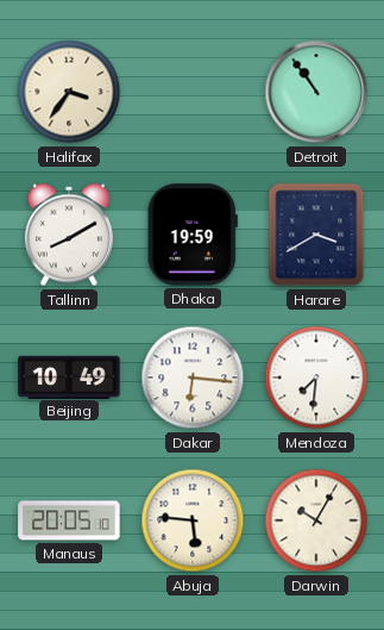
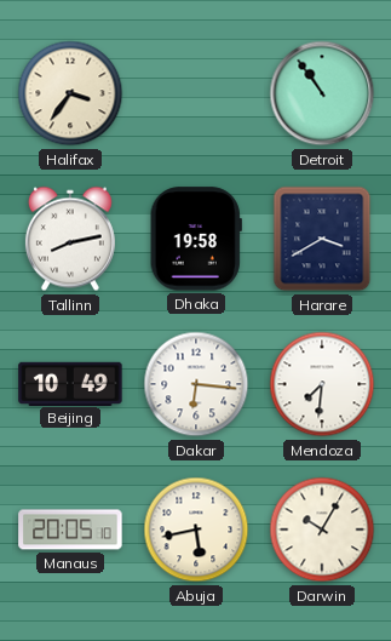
Tallinn: 8:10 -> 8:13
Dhaka: 19:59 -> 19:58
Abuja: 5:46 -> 5:43
